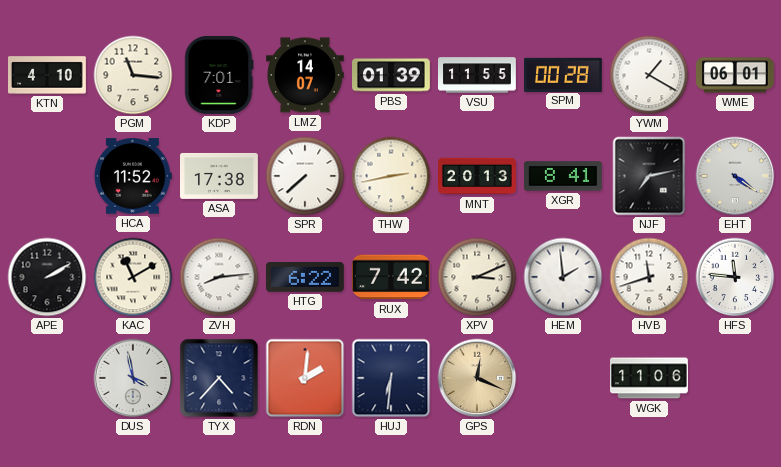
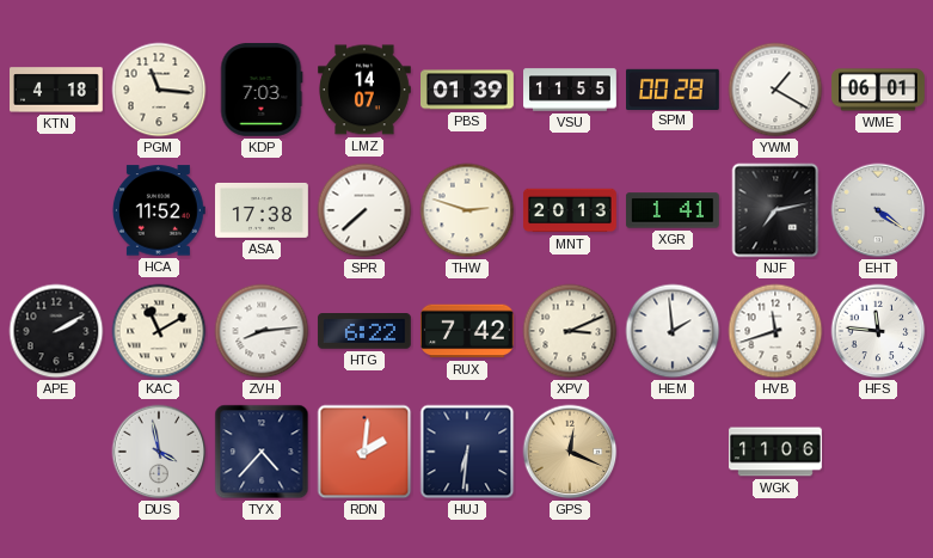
KTN: 4:10 -> 4:18
KDP: 7:01 -> 7:03
THW: 2:43 -> 2:48
XGR: 8:41 -> 1:41
